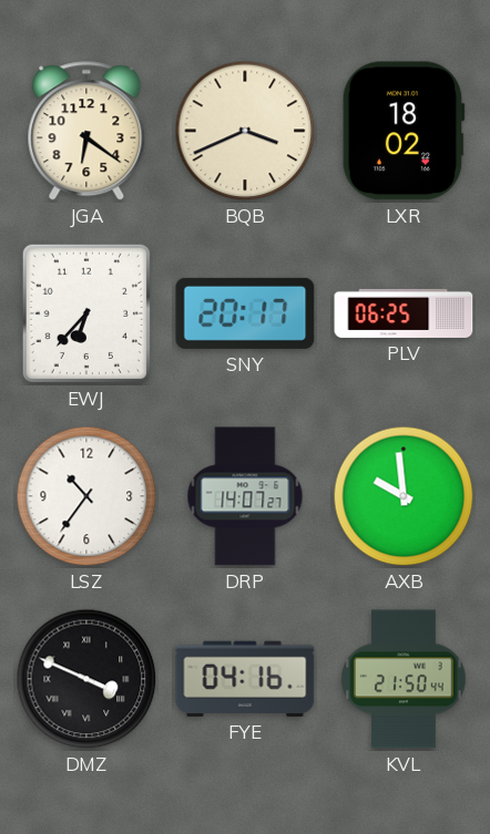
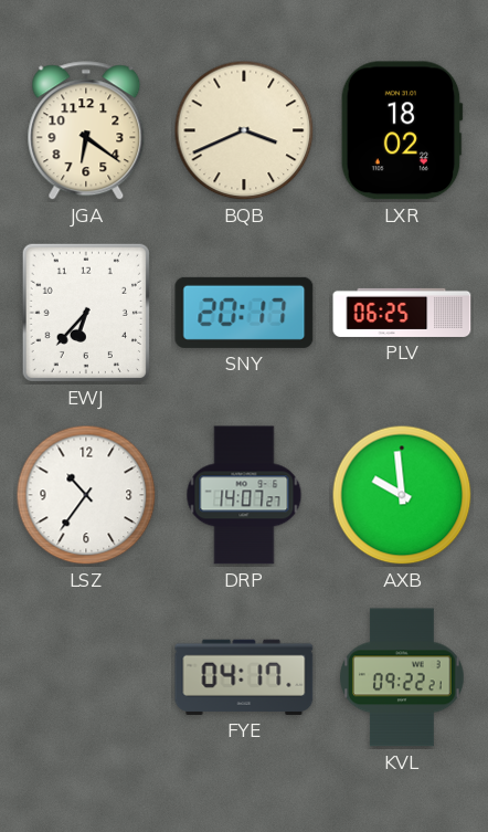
DMZ: 3:49 -> none
FYE: 04:16 -> 04:17
KVL: 21:50 -> 09:22
